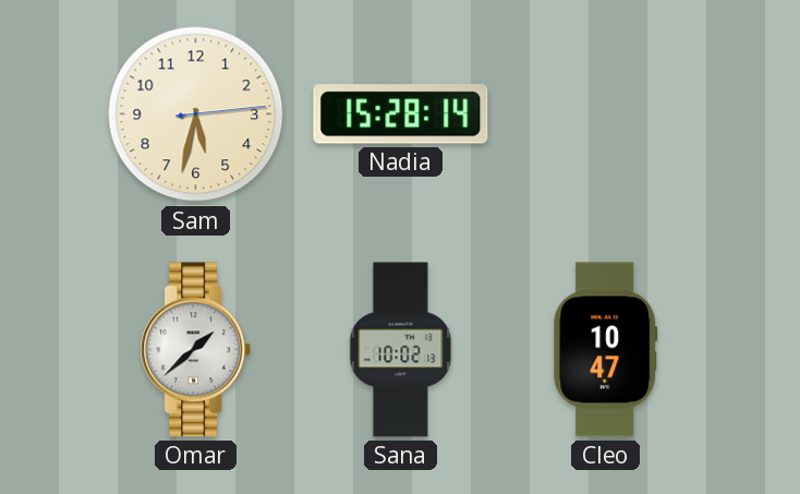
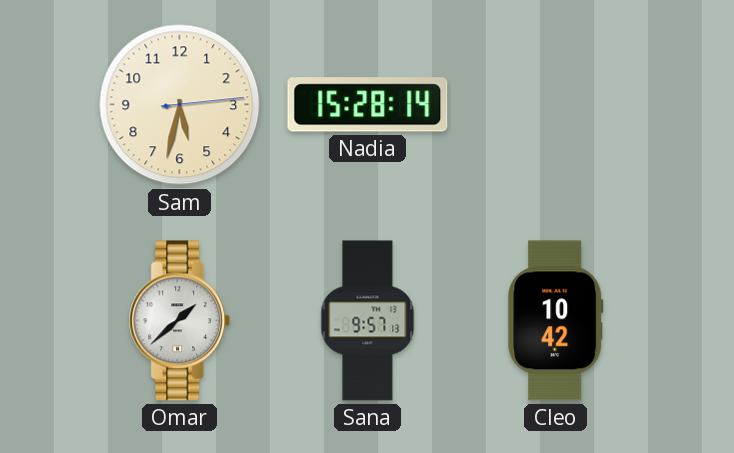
Sana: 10:02 -> 9:57
Cleo: 10:47 -> 10:42
